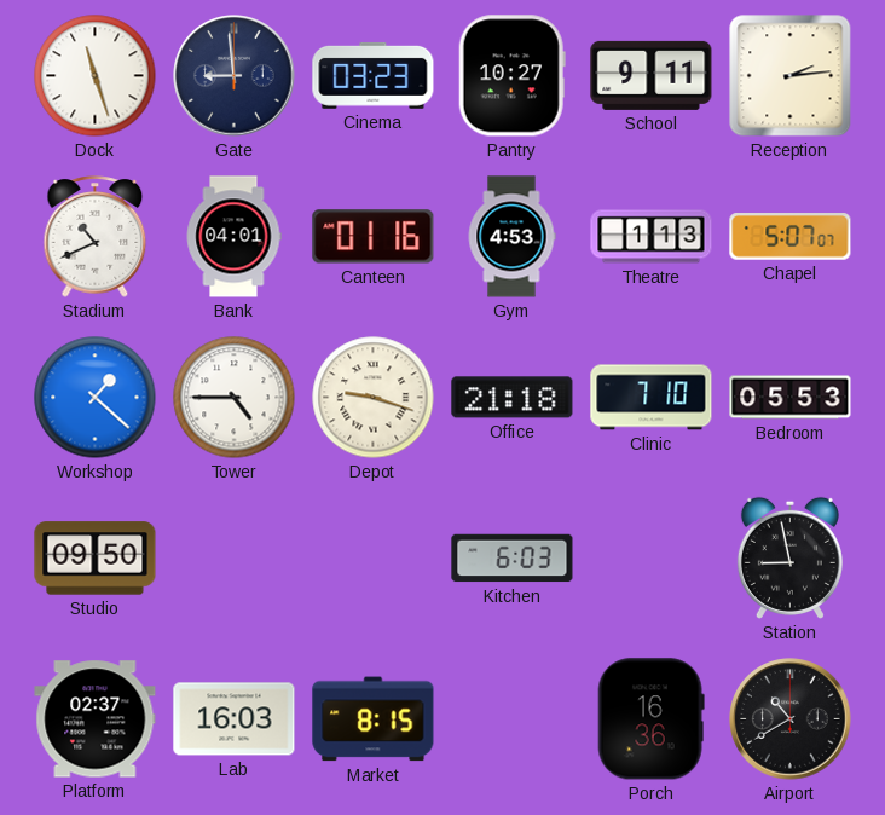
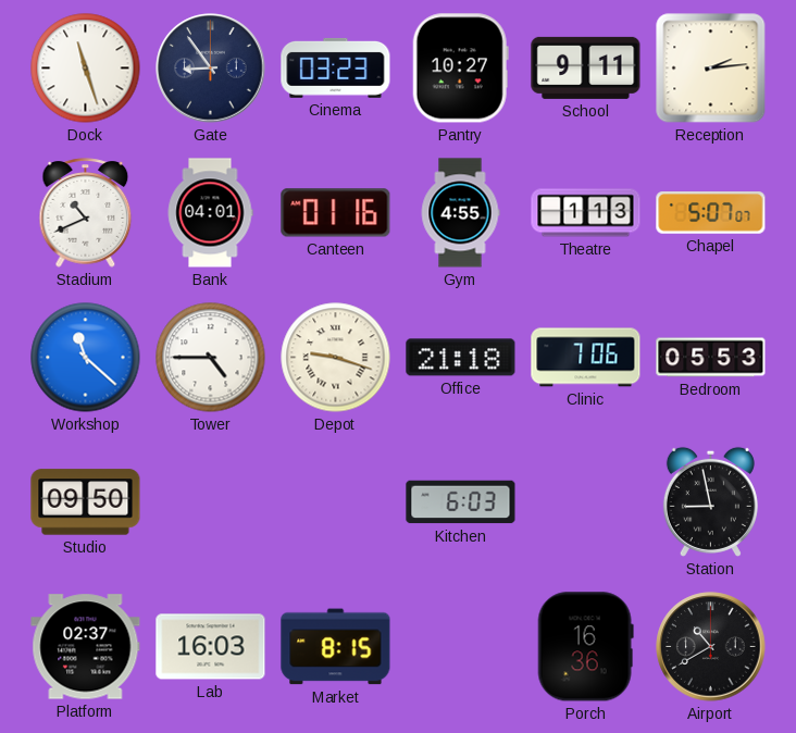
Gate: 8:59 -> 8:54
Gym: 4:53 -> 4:55
Workshop: 1:22 -> 11:22
Clinic: 7:10 -> 7:06
